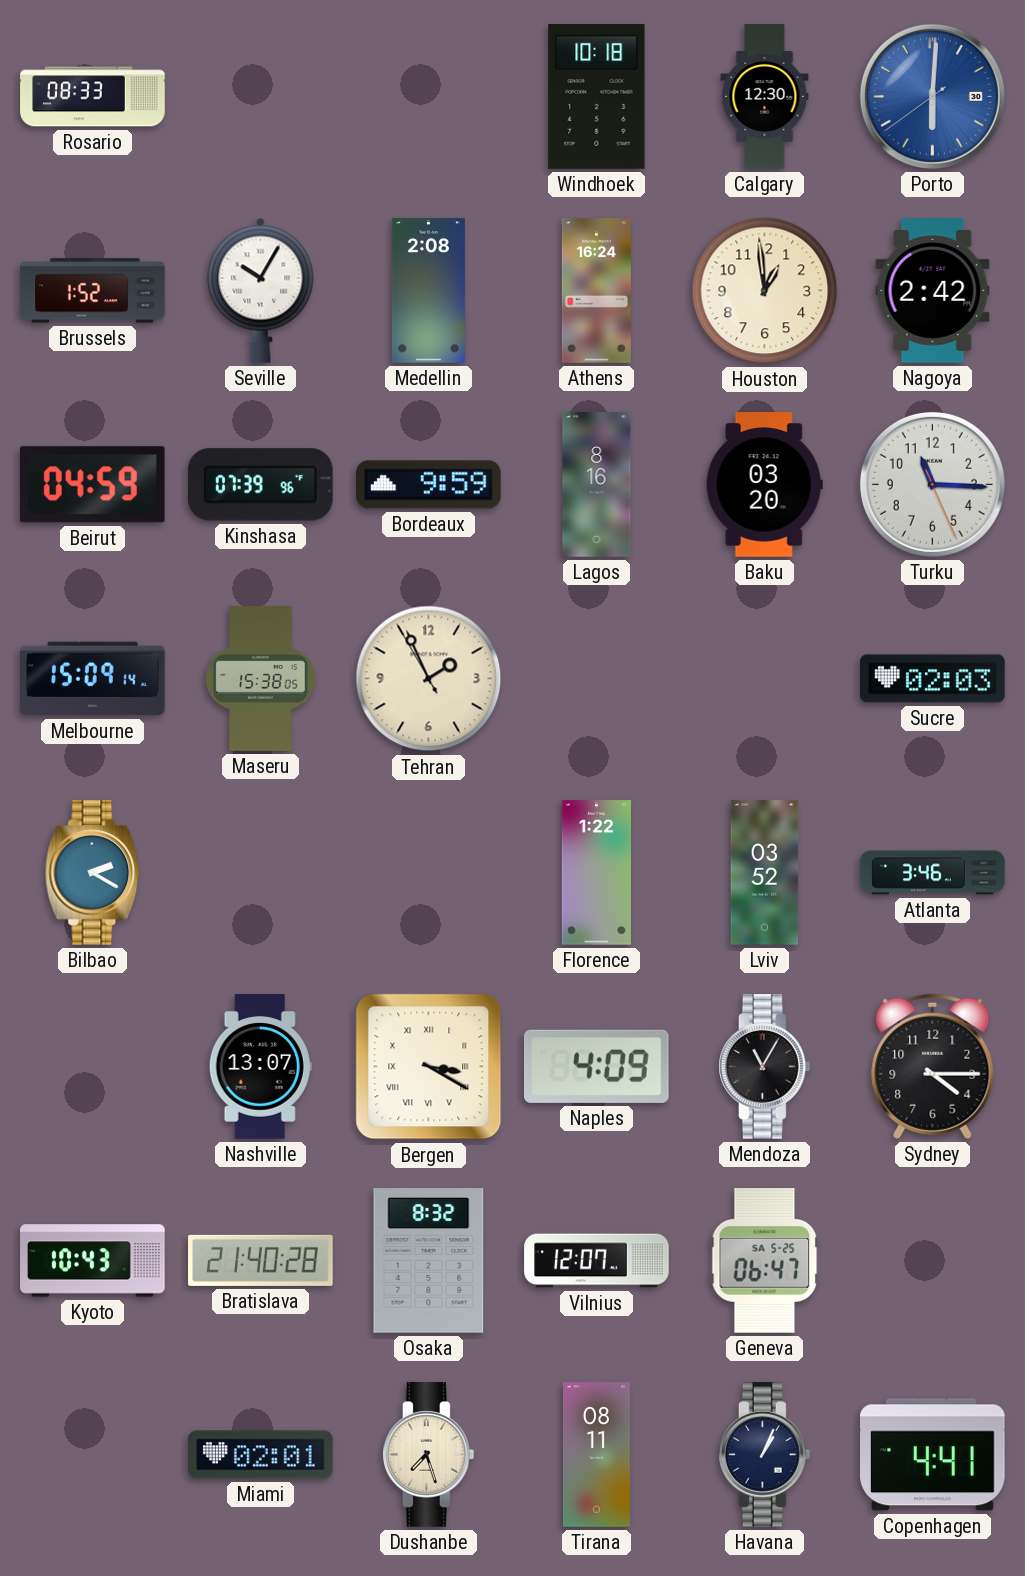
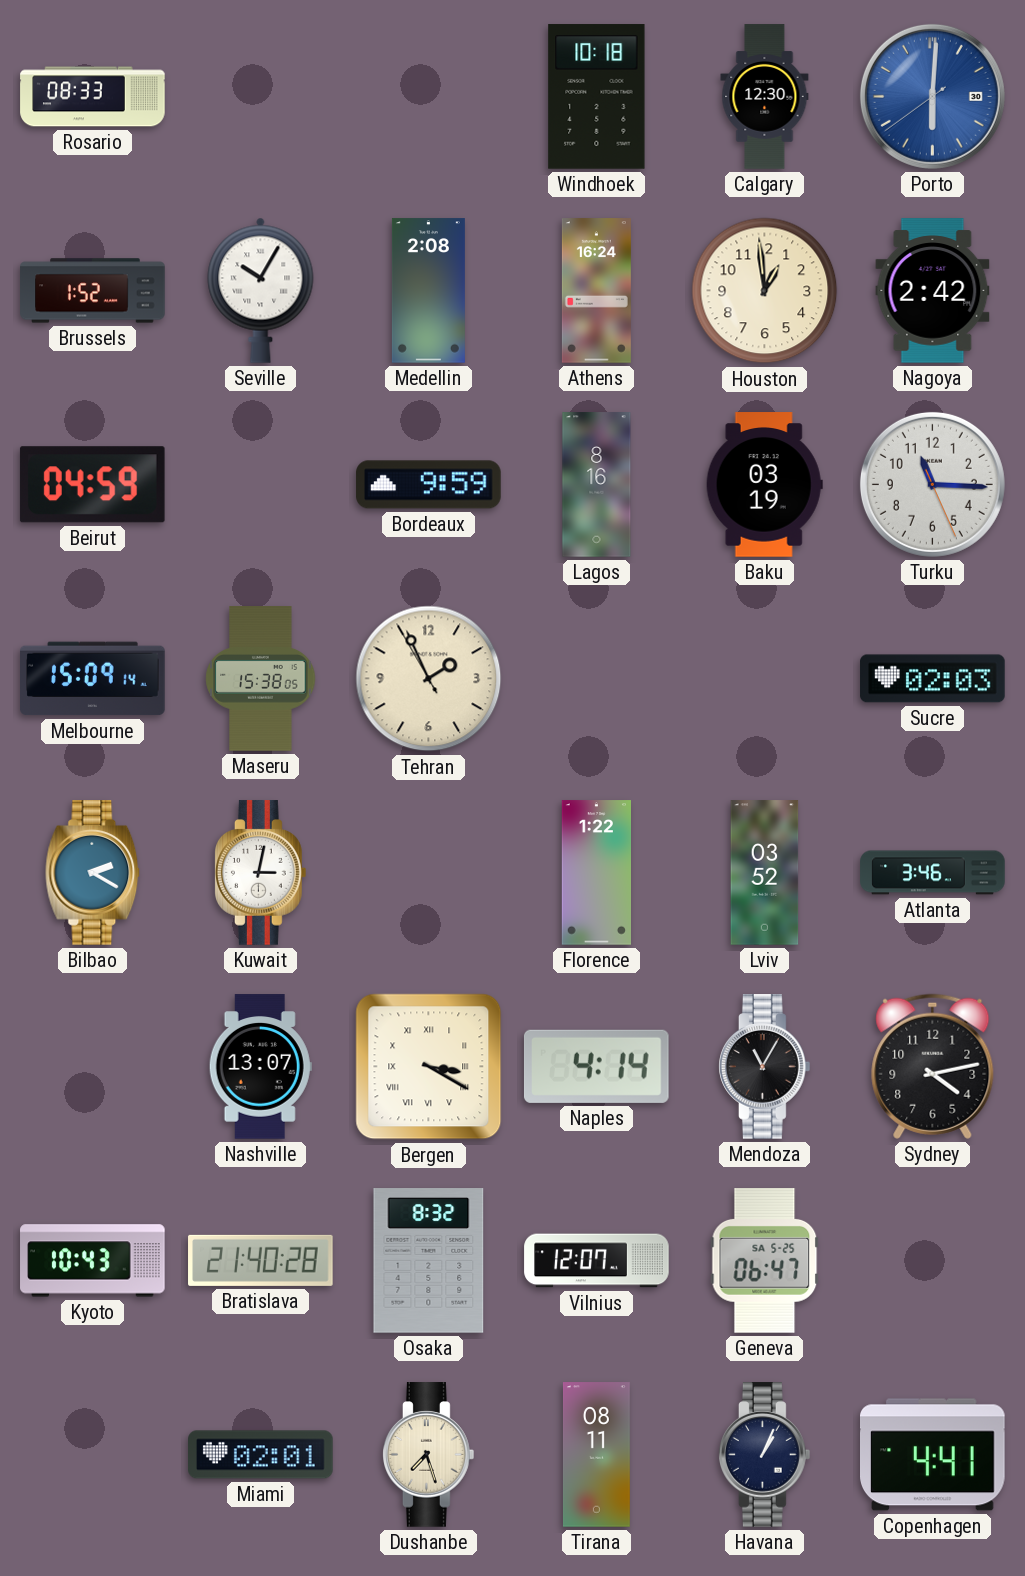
Kinshasa: 07:39 -> none
Baku: 03:20 -> 03:19
Kuwait: none -> 3:02
Naples: 4:09 -> 4:14
Sydney: 4:15 -> 4:13
